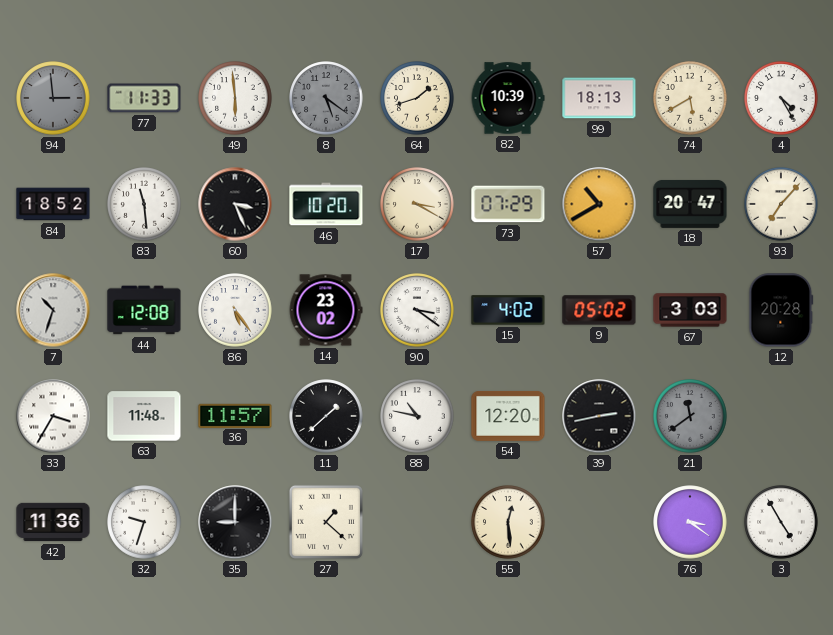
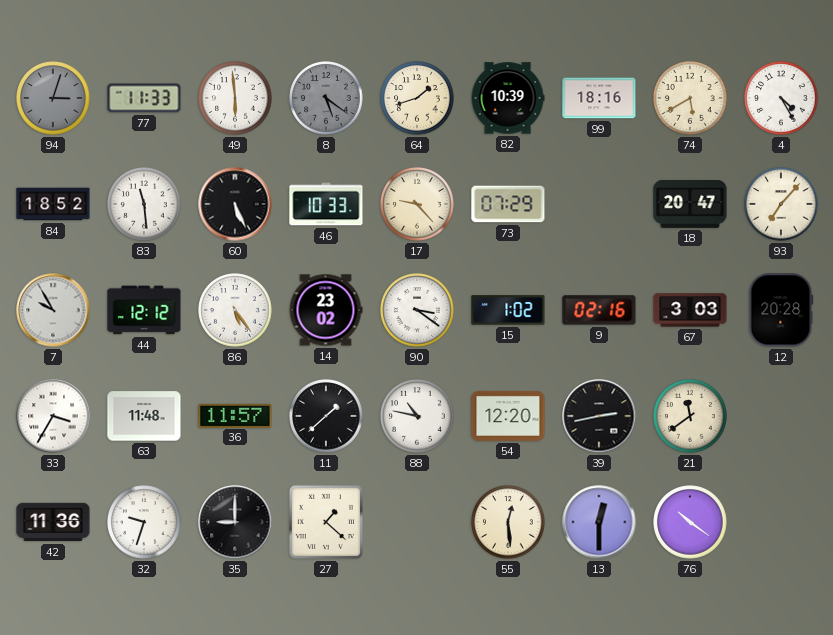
94: 2:59 -> 3:03
99: 18:13 -> 18:16
60: 3:26 -> 5:26
46: 10:20 -> 10:33
17: 3:20 -> 9:23
57: 10:40 -> none
7: 10:33 -> 9:55
44: 12:08 -> 12:12
15: 4:02 -> 1:02
9: 05:02 -> 02:16
21 dial: grey -> cream
13: none -> 12:30
76: 3:21 -> 10:21
3: 4:55 -> none
